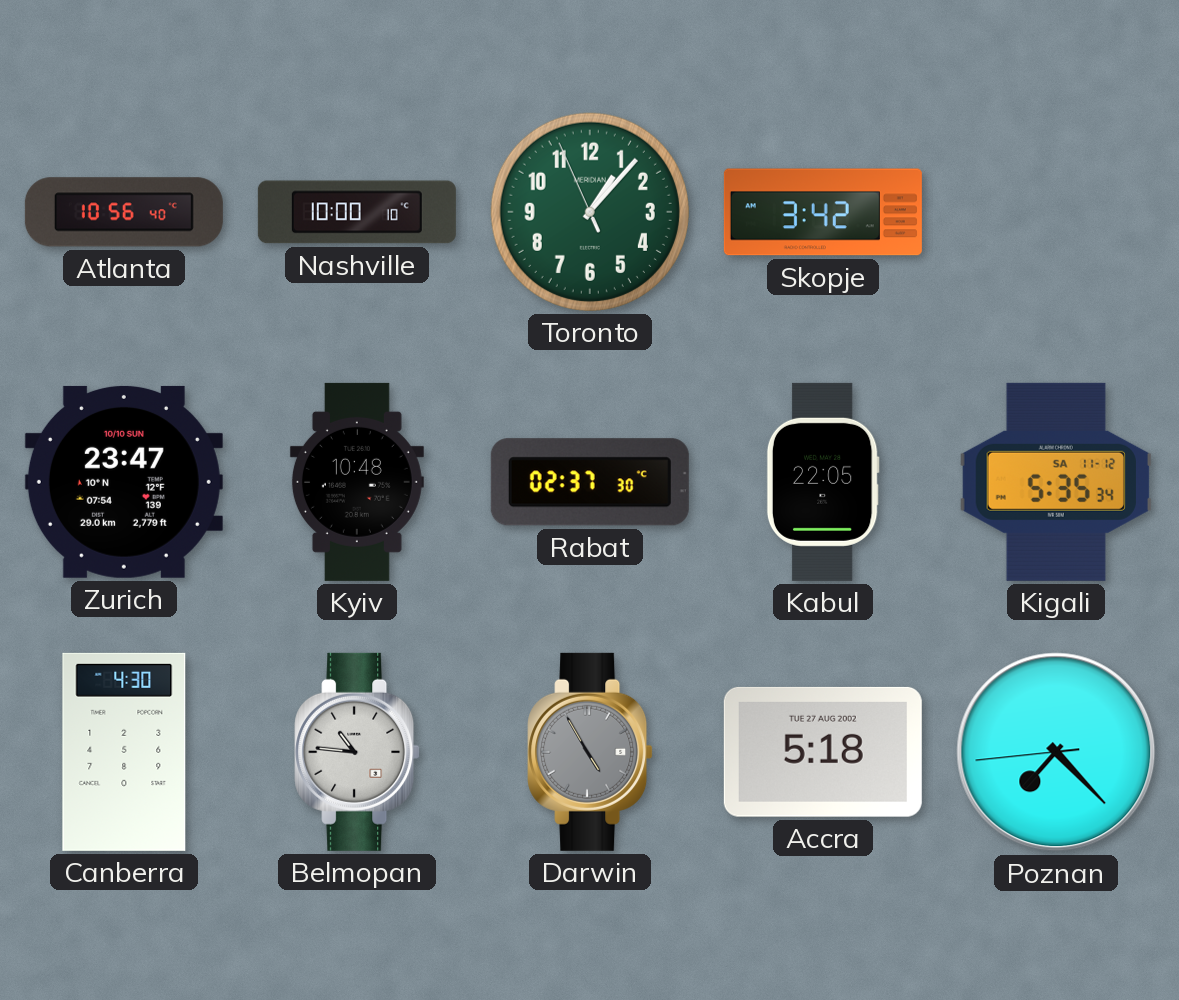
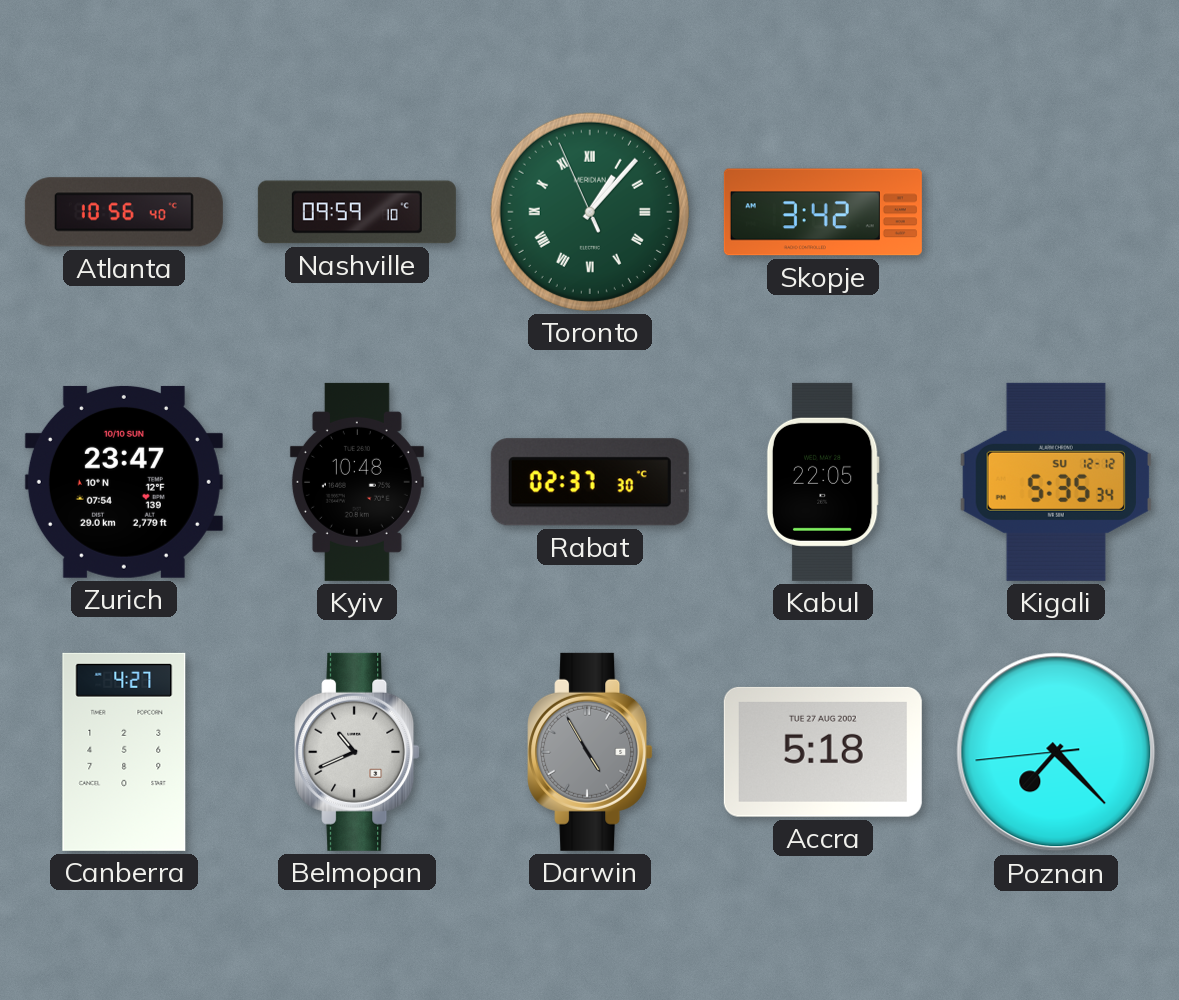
Nashville: 10:00 -> 09:59
Toronto numerals: Arabic -> Roman
Kigali date: SA 11-12 -> SU 12-12
Canberra: 4:30 -> 4:27
Belmopan: 10:46 -> 10:41
